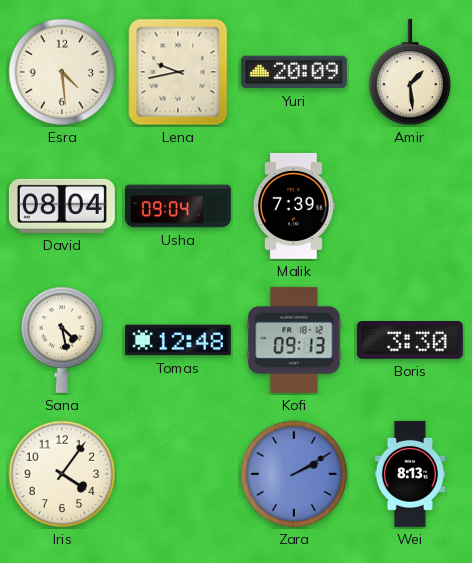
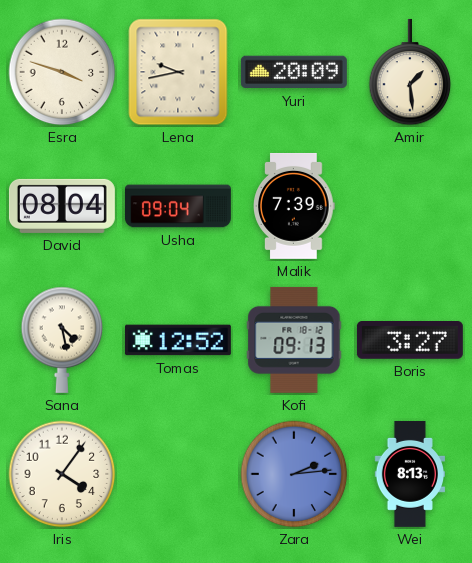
Esra: 4:29 -> 3:48
Tomas: 12:48 -> 12:52
Boris: 3:30 -> 3:27
Zara: 2:10 -> 2:14
